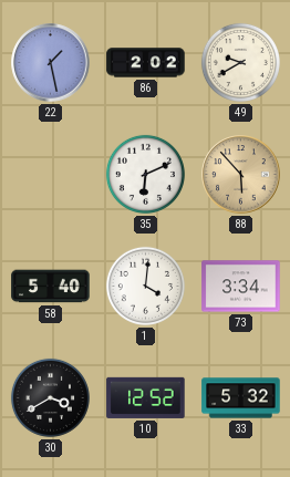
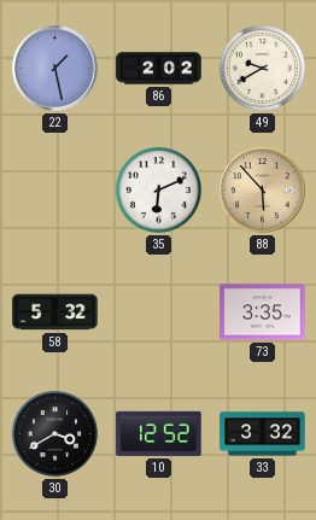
58: 5:40 -> 5:32
1: 4:01 -> none
73: 3:34 -> 3:35
33: 5:32 -> 3:32
